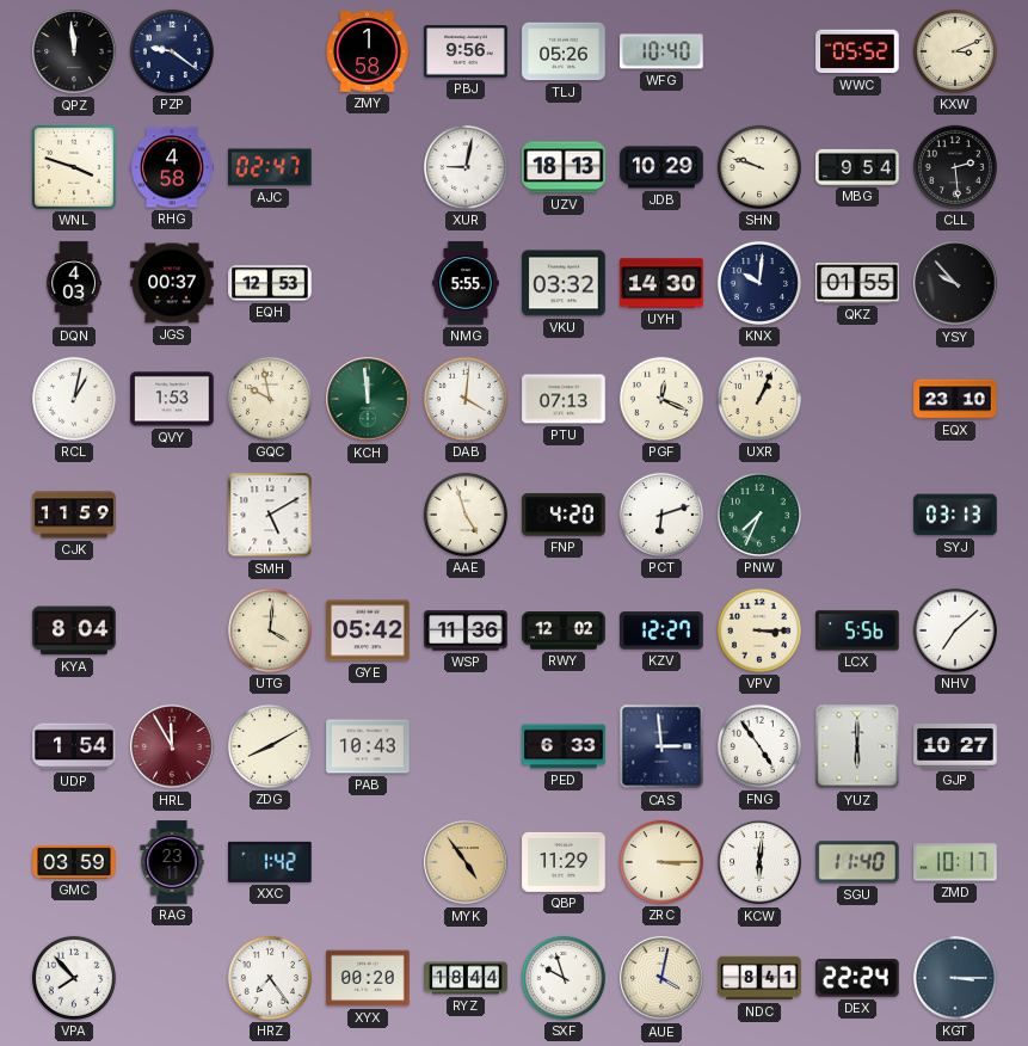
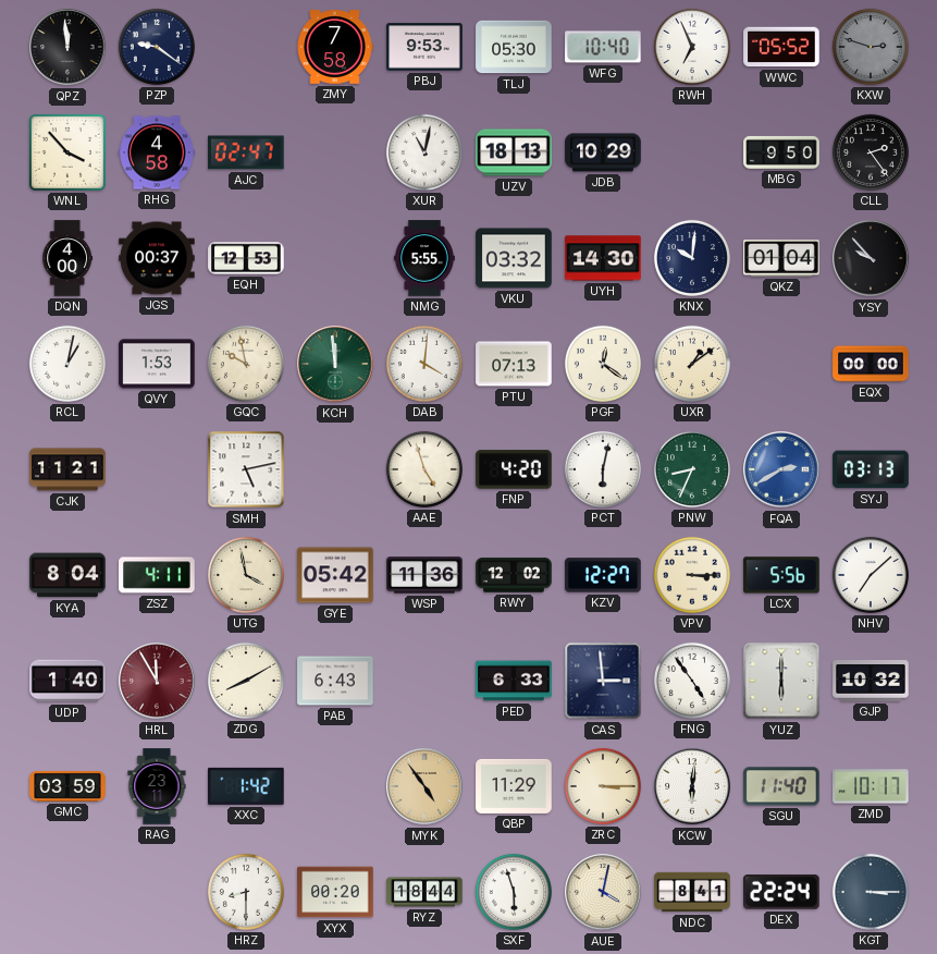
ZMY: 1:58 -> 7:58
PBJ: 9:56 -> 9:53
TLJ: 05:26 -> 05:30
RWH: none -> 6:56
KXW: 3:11 -> 2:48
KXW dial: cream -> grey
WNL: 3:48 -> 3:53
XUR: 9:02 -> 11:02
SHN: 9:48 -> none
MBG: 9:54 -> 9:50
CLL: 2:29 -> 2:24
DQN: 4:03 -> 4:00
QKZ: 01:55 -> 01:04
PGF: 12:19 -> 12:21
UXR: 1:04 -> 1:09
EQX: 23:10 -> 00:00
CJK: 11:59 -> 11:21
SMH: 5:10 -> 5:13
PCT: 6:12 -> 6:02
PNW: 7:34 -> 8:34
FQA: none -> 2:40
ZSZ: none -> 4:11
UTG: 4:01 -> 3:58
UDP: 1:54 -> 1:40
PAB: 10:43 -> 6:43
GJP: 10:27 -> 10:32
VPA: 7:53 -> none
HRZ: 7:24 -> 8:30
SXF: 9:57 -> 5:57
